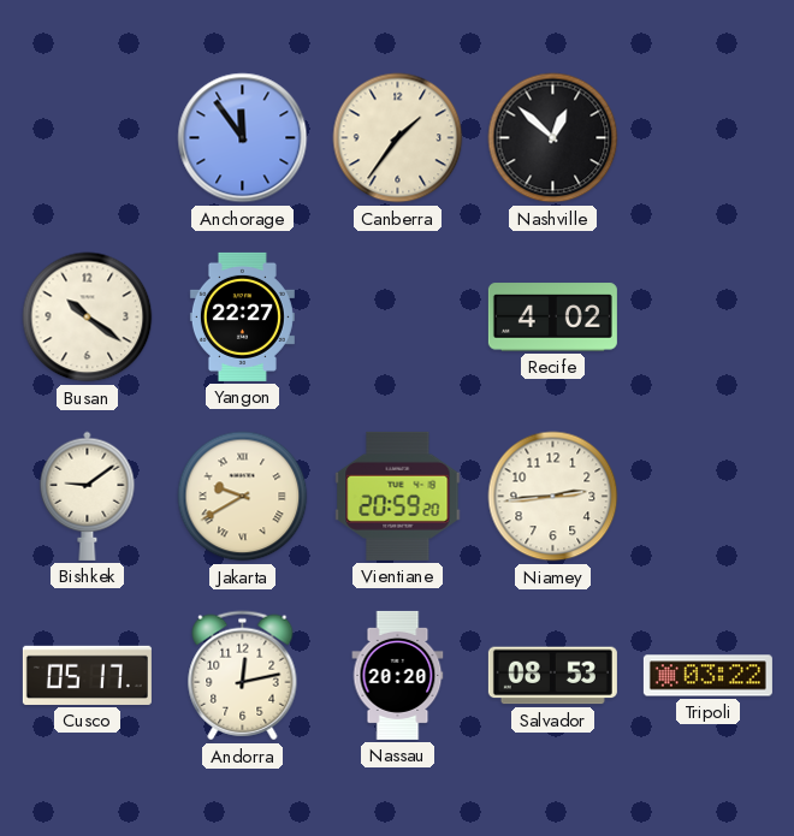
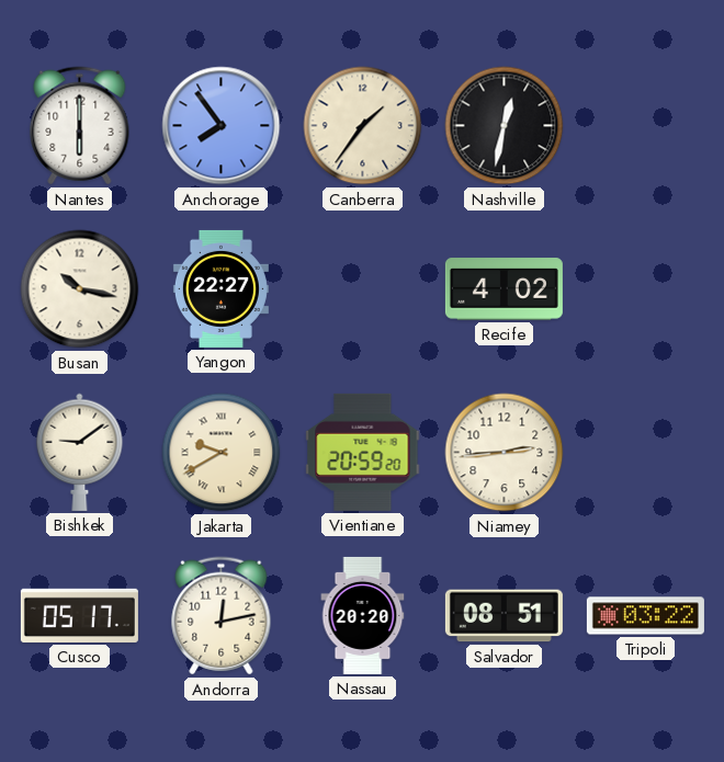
Nantes: none -> 6:00
Anchorage: 11:54 -> 7:54
Nashville: 12:52 -> 12:32
Busan: 10:21 -> 10:17
Salvador: 08:53 -> 08:51
